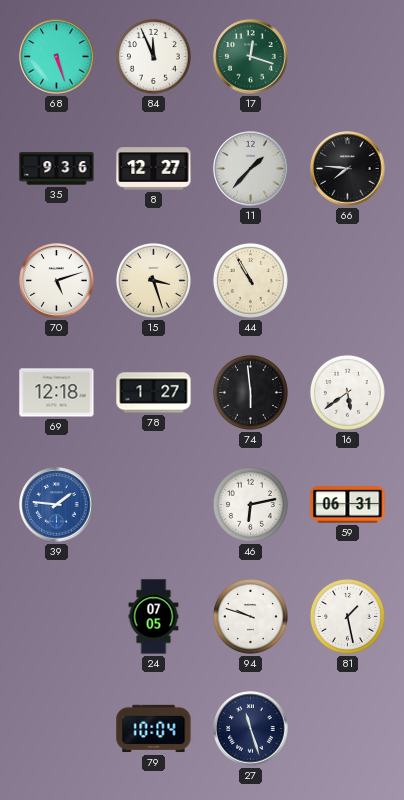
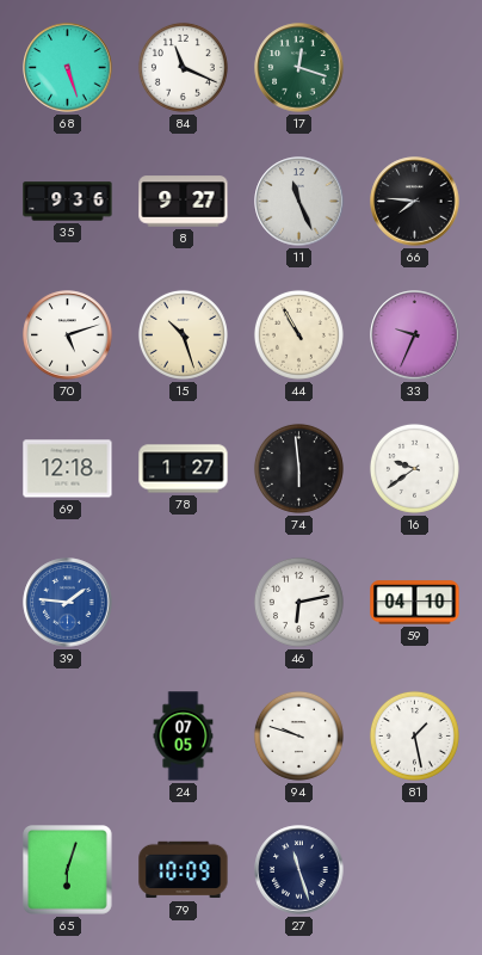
84: 11:56 -> 11:19
8: 12:27 -> 9:27
11: 1:37 -> 11:26
15: 3:27 -> 10:27
33: none -> 9:34
16: 5:39 -> 9:39
59: 06:31 -> 04:10
65: none -> 6:03
79: 10:04 -> 10:09
